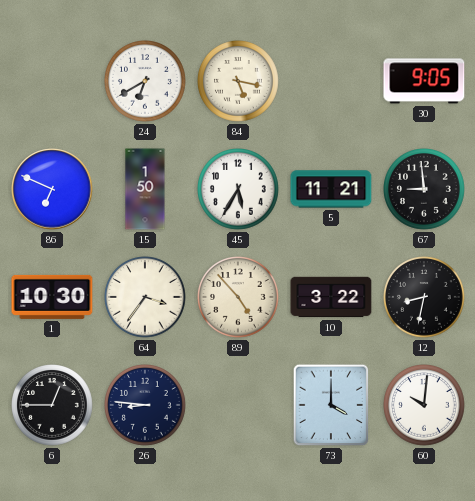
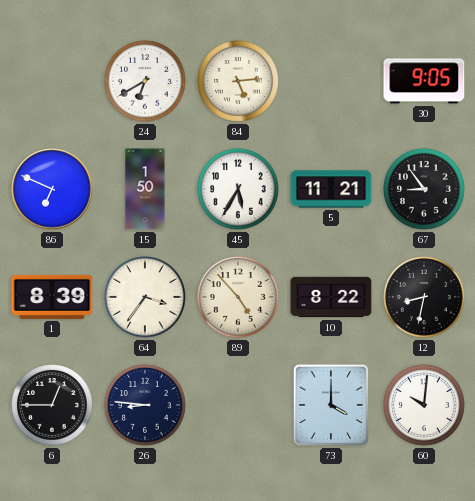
84: 5:17 -> 5:14
67: 8:59 -> 8:54
1: 10:30 -> 8:39
10: 3:22 -> 8:22
